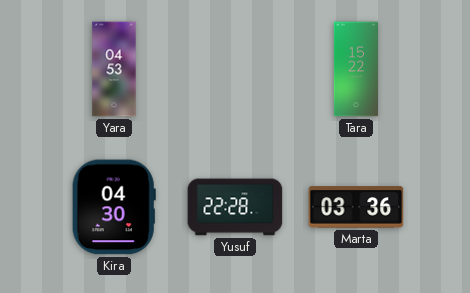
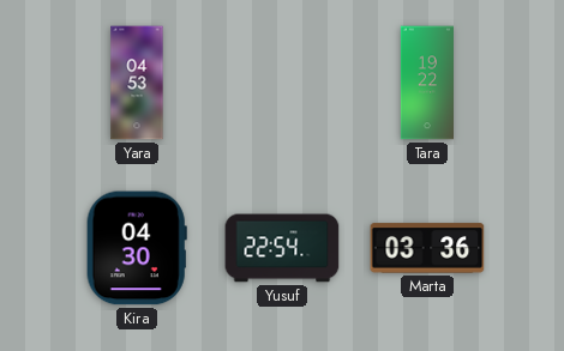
Tara: 15:22 -> 19:22
Yusuf: 22:28 -> 22:54
